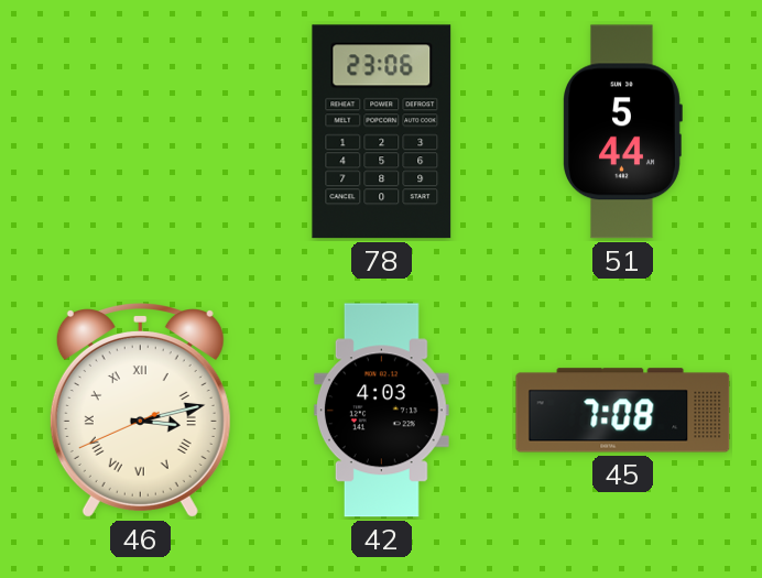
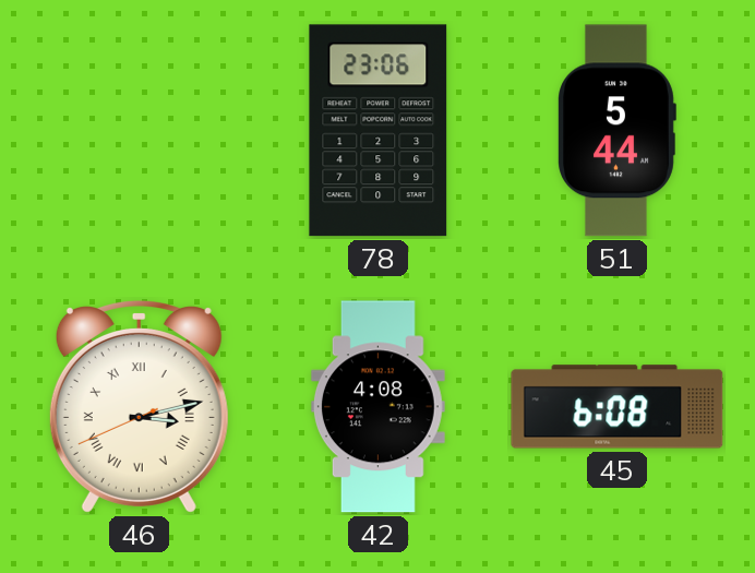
42: 4:03 -> 4:08
45: 7:08 -> 6:08
